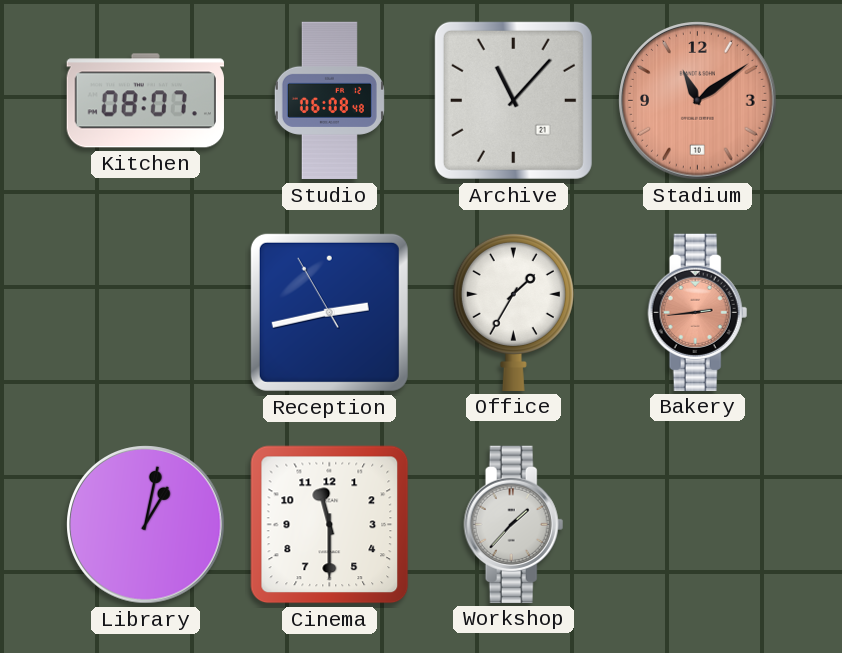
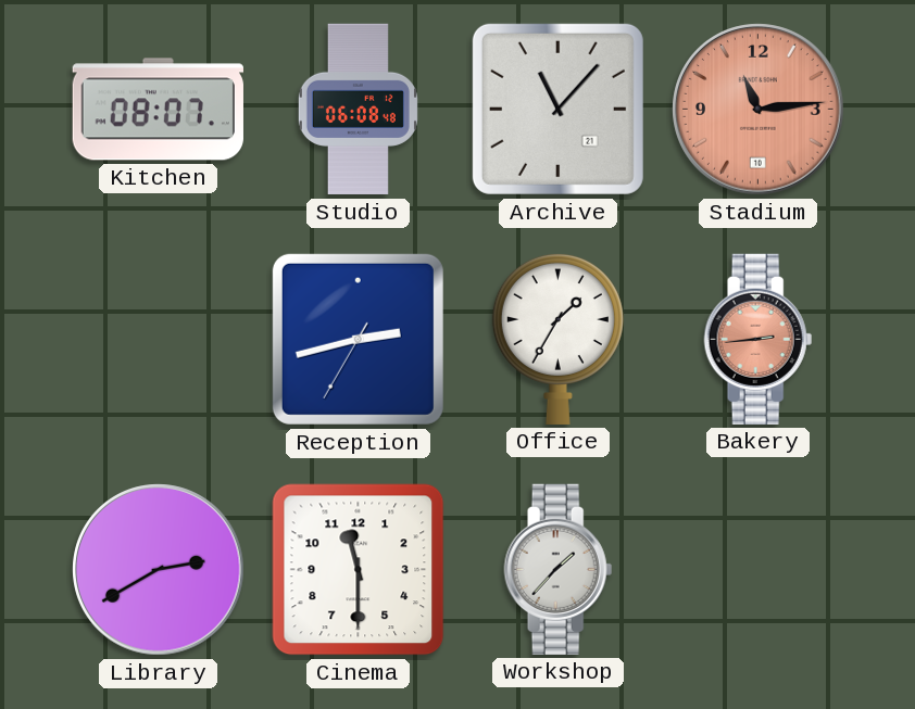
Stadium: 11:09 -> 11:14
Reception: 2:42:55 -> 2:42:35
Library: 1:02 -> 2:40
